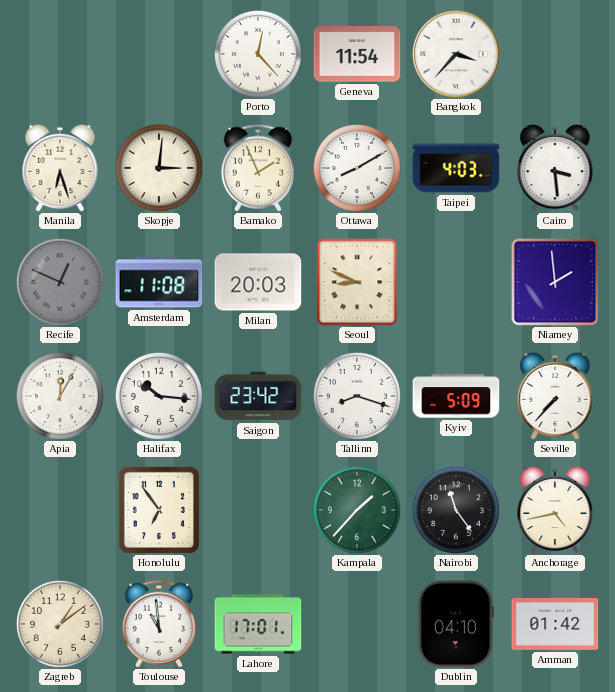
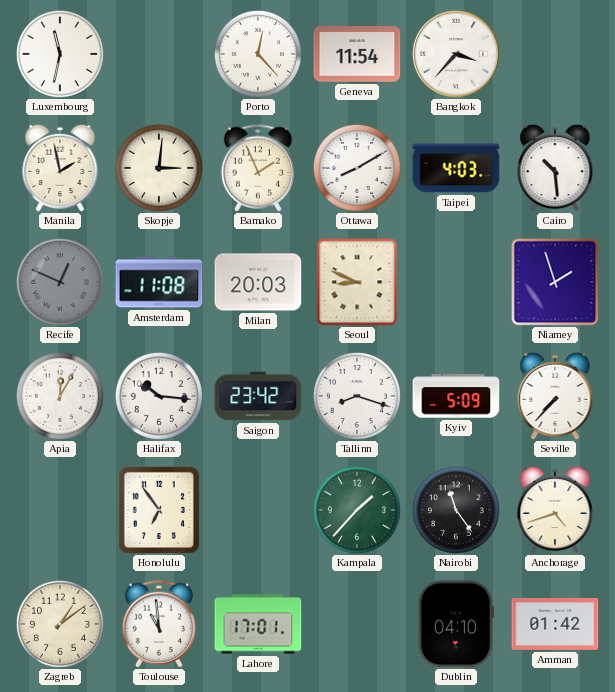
Luxembourg: none -> 11:32
Manila: 6:27 -> 1:58
Cairo: 3:29 -> 10:29
Niamey: 1:59 -> 1:57
Anchorage: 4:43 -> 4:42
